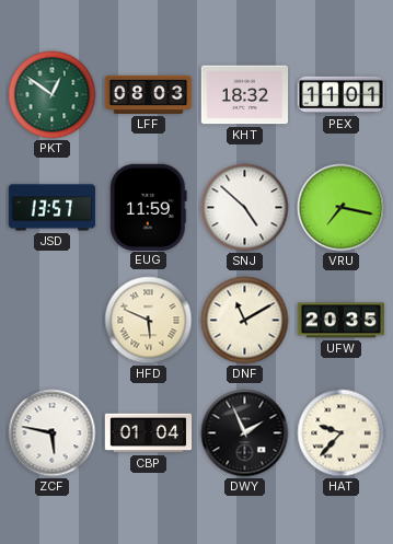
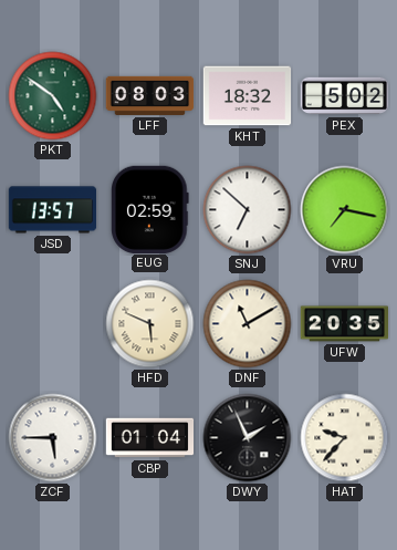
PKT: 12:51 -> 4:51
PEX: 11:01 -> 5:02
EUG: 11:59 -> 02:59
SNJ: 4:52 -> 6:52
ZCF: 5:47 -> 5:45
